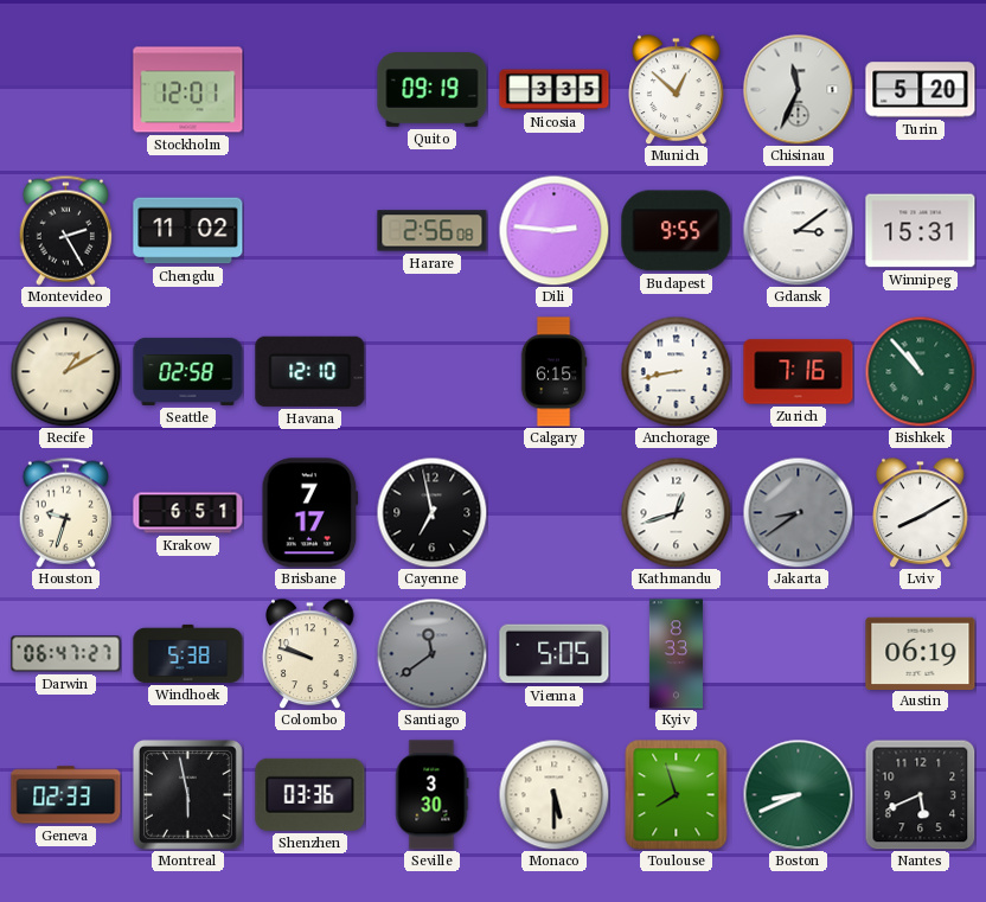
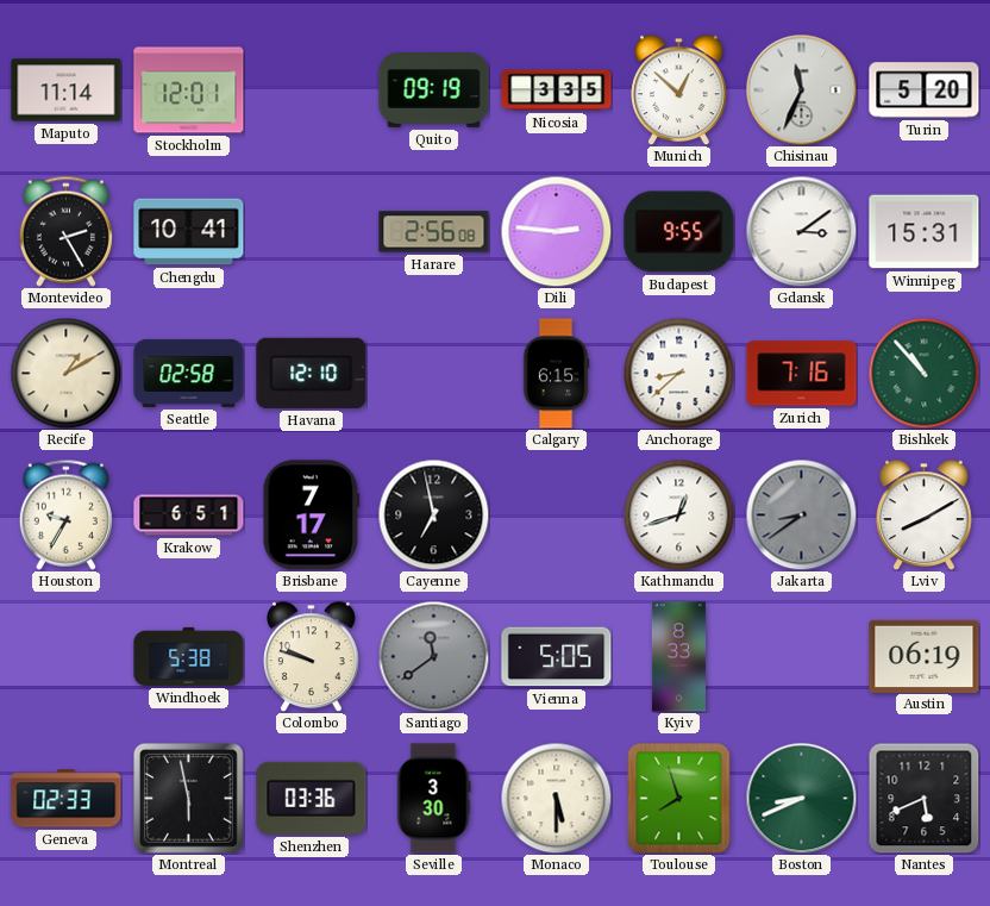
Maputo: none -> 11:14
Chengdu: 11:02 -> 10:41
Anchorage: 8:43 -> 8:38
Houston: 9:33 -> 9:35
Darwin: 06:47 -> none
